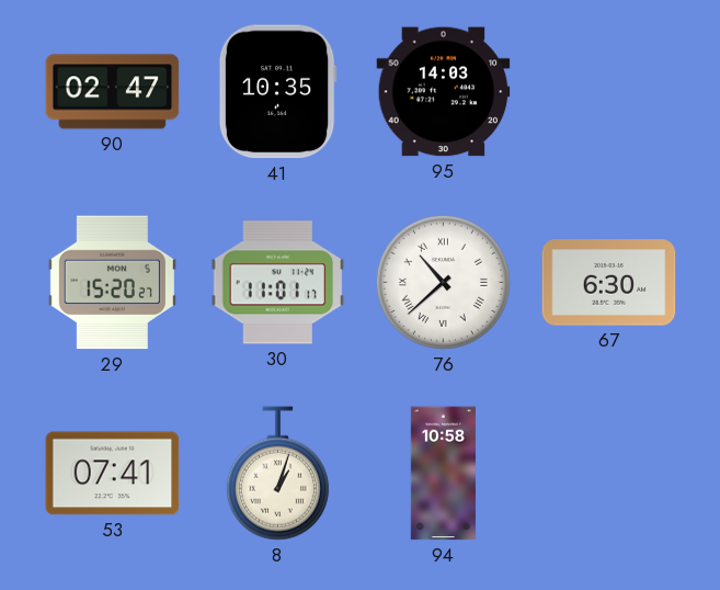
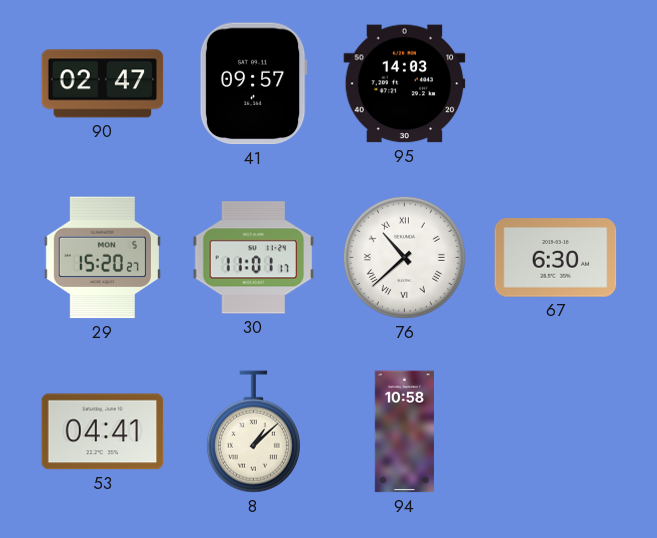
41: 10:35 -> 09:57
53: 07:41 -> 04:41
8: 1:03 -> 1:08
